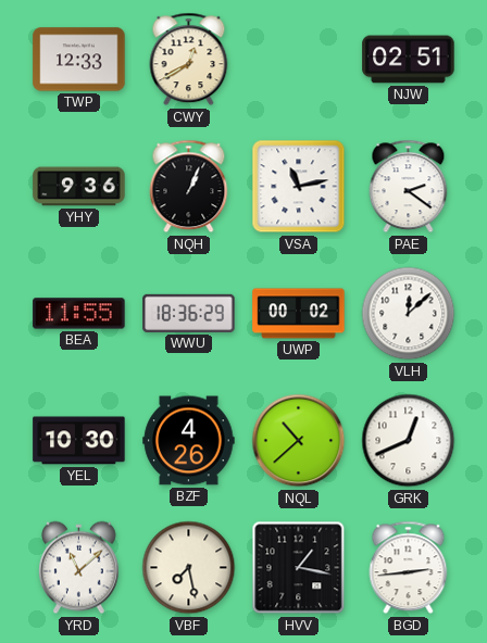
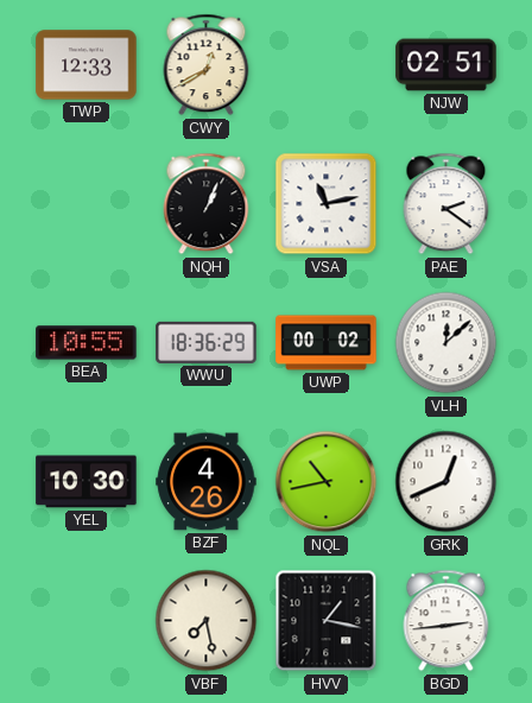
YHY: 9:36 -> none
BEA: 11:55 -> 10:55
NQL: 10:38 -> 10:43
YRD: 11:08 -> none
